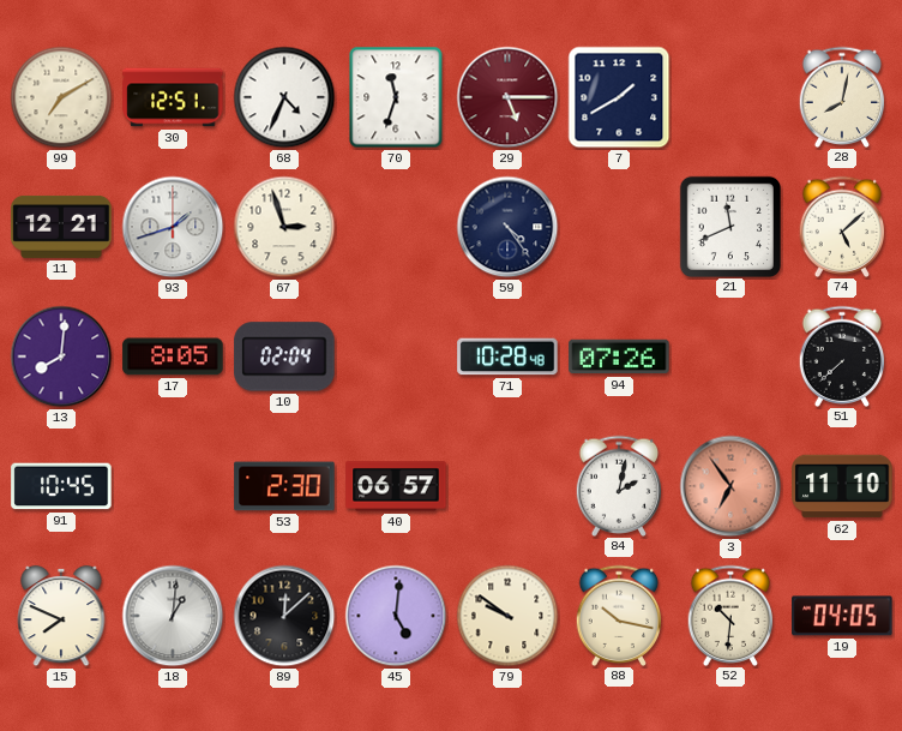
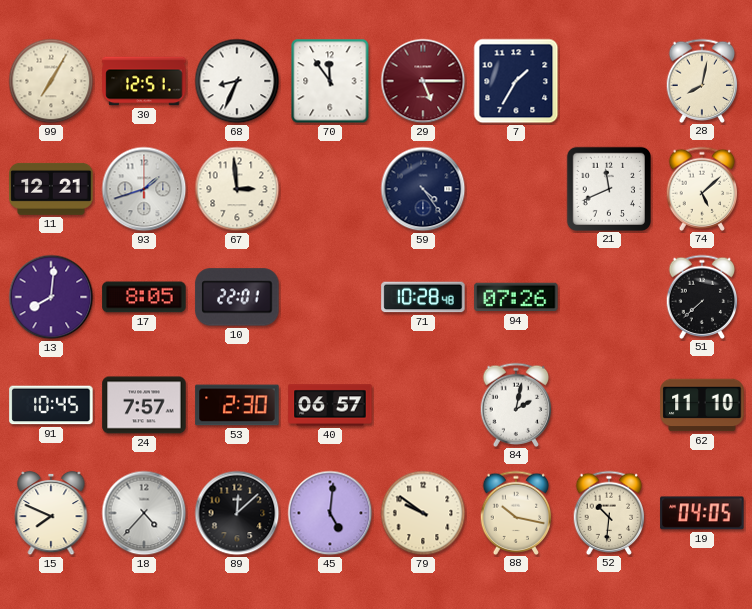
99: 7:10 -> 7:05
68: 4:34 -> 8:34
70: 11:33 -> 11:54
7: 1:40 -> 1:35
67: 2:57 -> 2:59
10: 02:04 -> 22:01
24: none -> 7:57
3: 6:54 -> none
18: 1:01 -> 4:37
